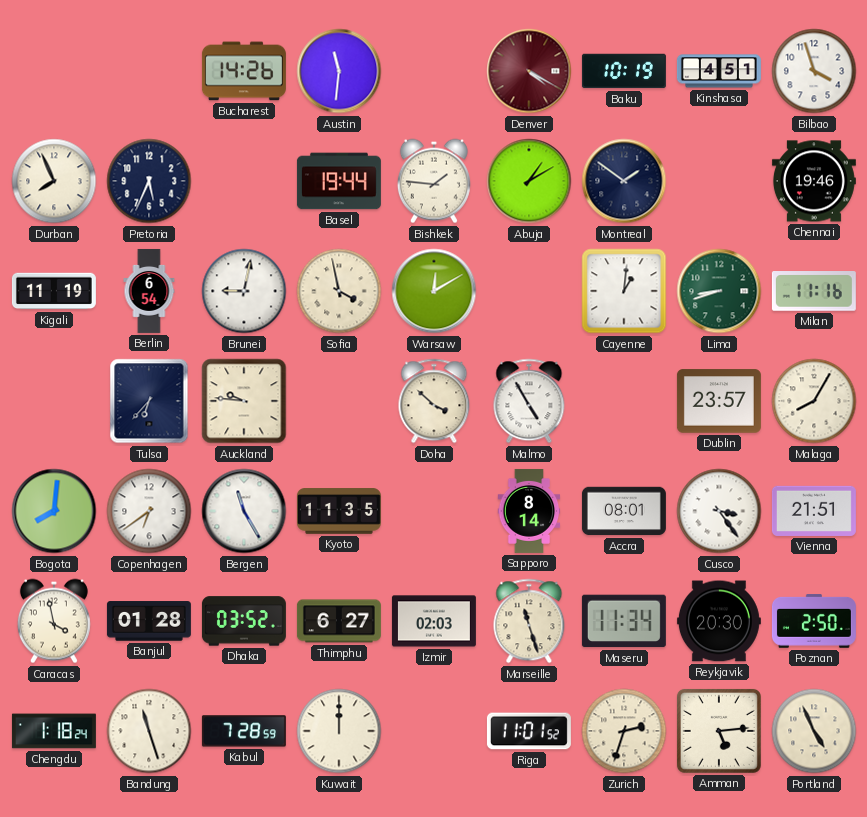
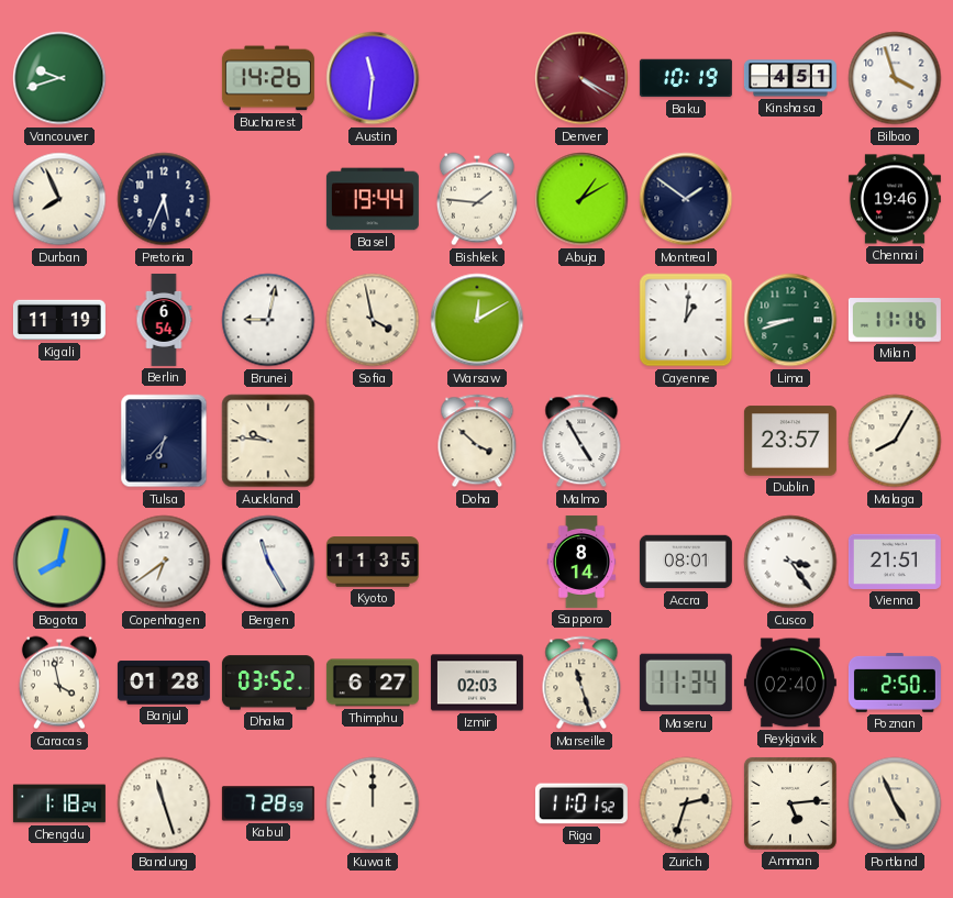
Vancouver: none -> 9:42
Bogota: 8:01 -> 8:02
Reykjavik: 20:30 -> 02:40
